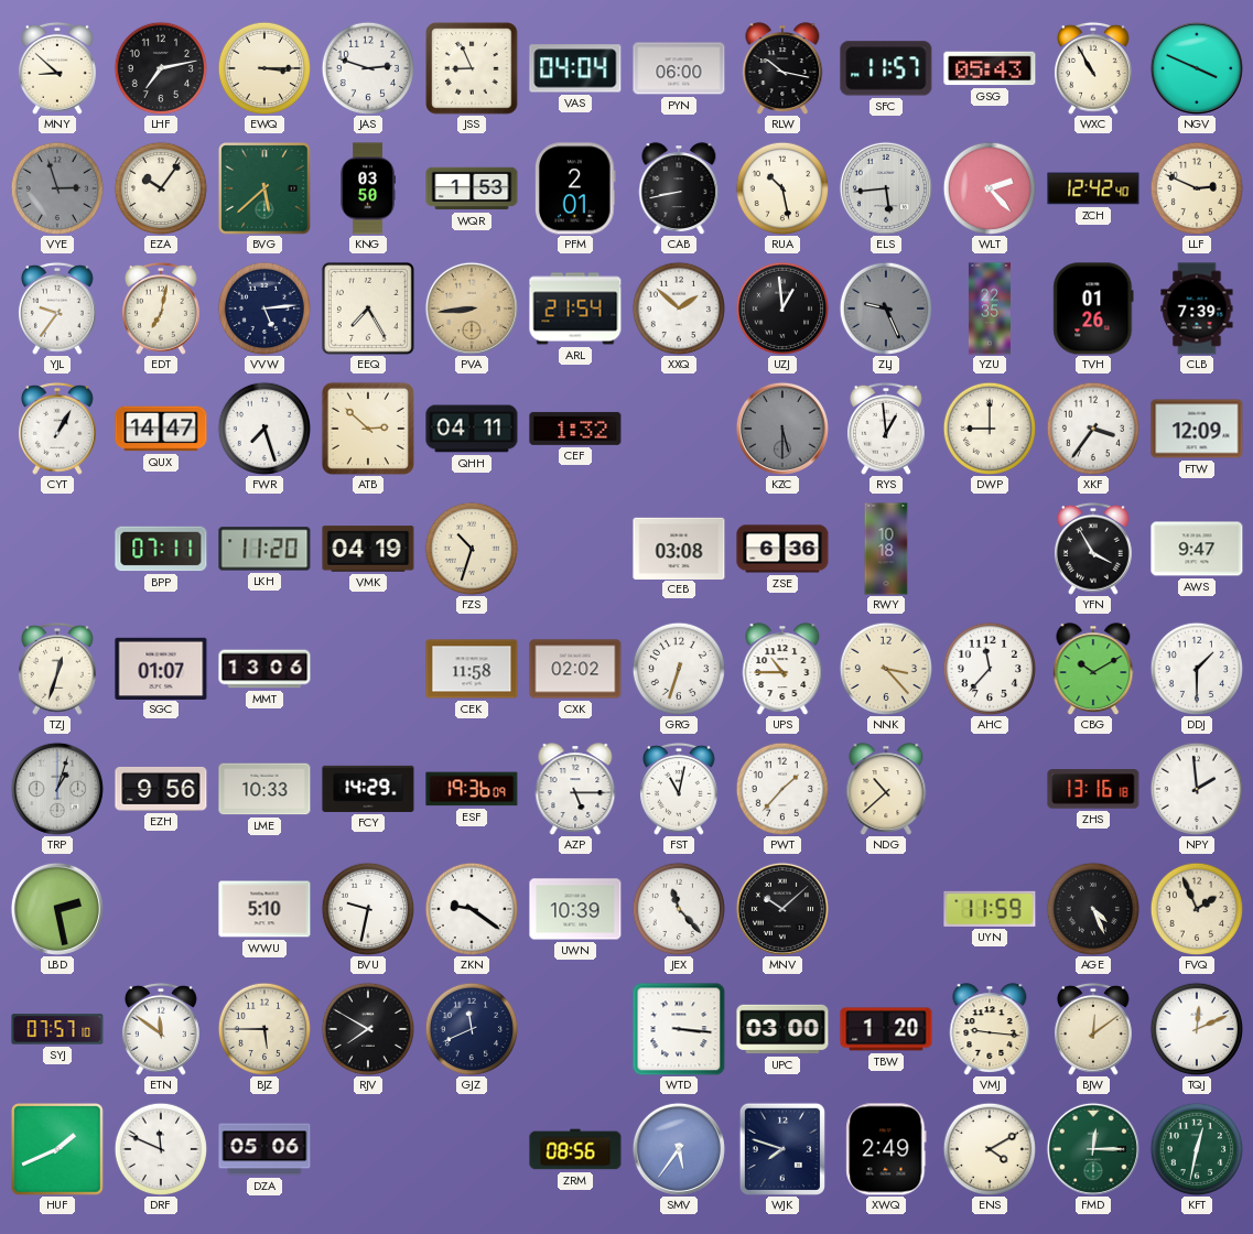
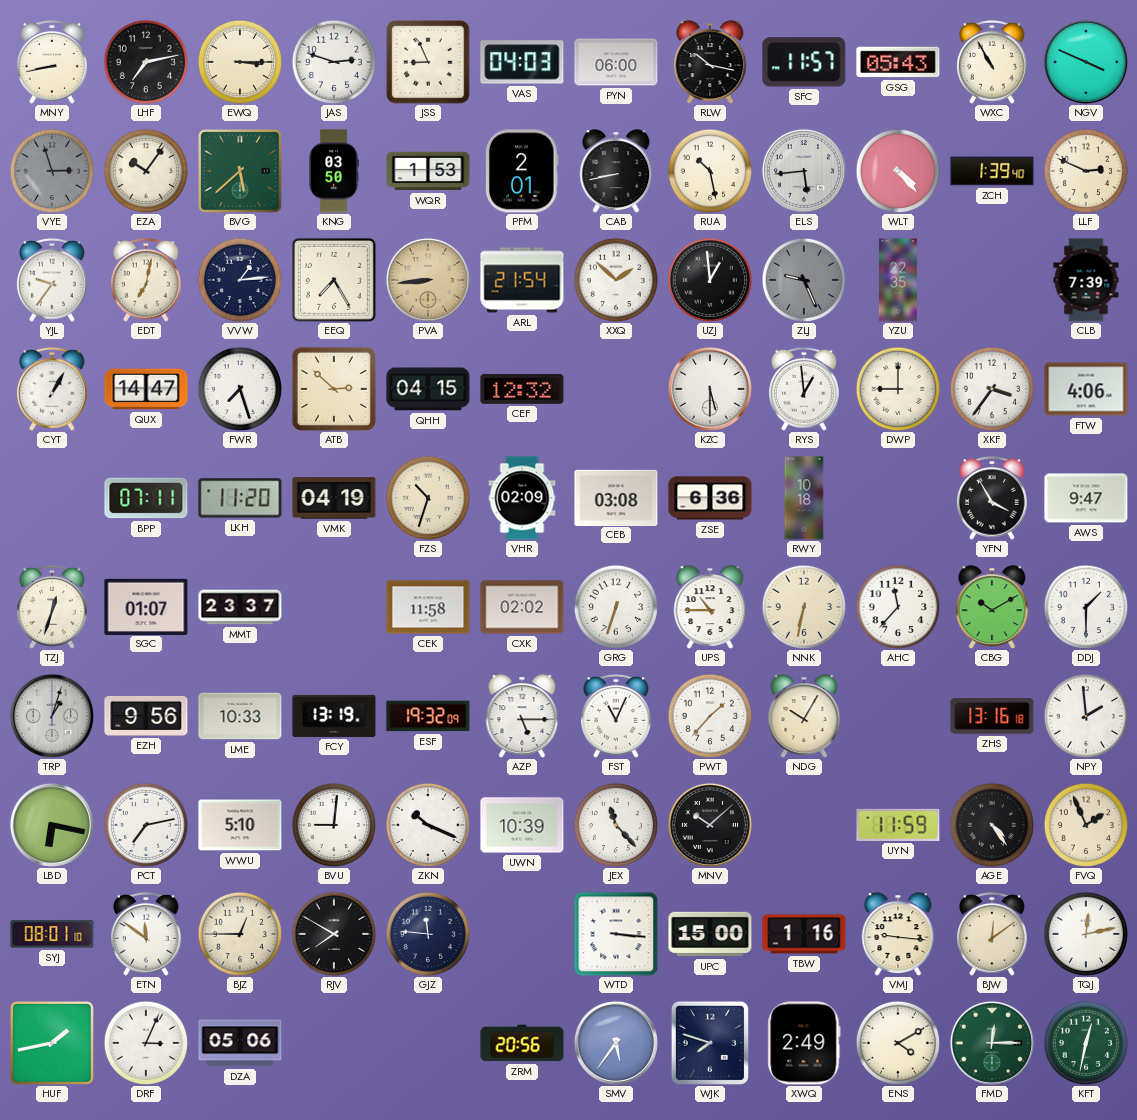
MNY: 8:52 -> 8:43
VAS: 04:04 -> 04:03
WLT: 2:23 -> 4:23
ZCH: 12:42 -> 1:39
VVW: 5:14 -> 1:14
TVH: 01:26 -> none
QHH: 04:11 -> 04:15
CEF: 1:32 -> 12:32
KZC dial: grey -> white
FTW: 12:09 -> 4:06
VHR: none -> 02:09
MMT: 13:06 -> 23:37
NNK: 3:23 -> 6:32
FCY: 14:29 -> 13:19
ESF: 19:36 -> 19:32
FST: 11:02 -> 11:04
NDG: 10:38 -> 10:05
LBD: 2:28 -> 6:17
PCT: none -> 7:13
BVU: 9:32 -> 9:01
ZKN: 9:21 -> 10:19
AGE: 4:26 -> 4:24
SYJ: 07:57 -> 08:01
BJZ: 5:45 -> 12:45
GJZ: 11:41 -> 11:46
UPC: 03:00 -> 15:00
TBW: 1:20 -> 1:16
TQJ: 12:11 -> 12:13
HUF: 1:41 -> 1:43
DRF: 11:49 -> 3:04
ZRM: 08:56 -> 20:56
